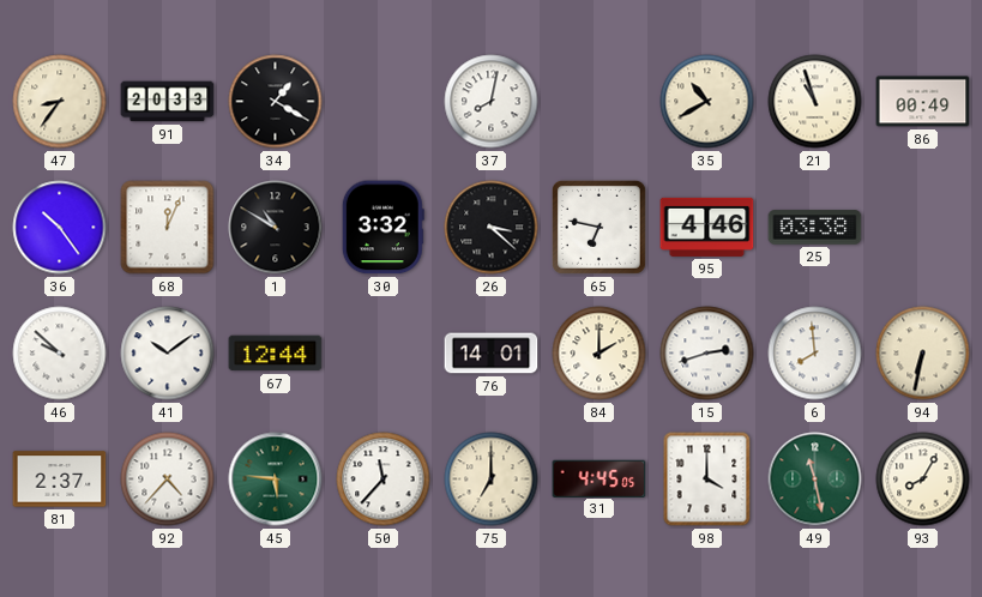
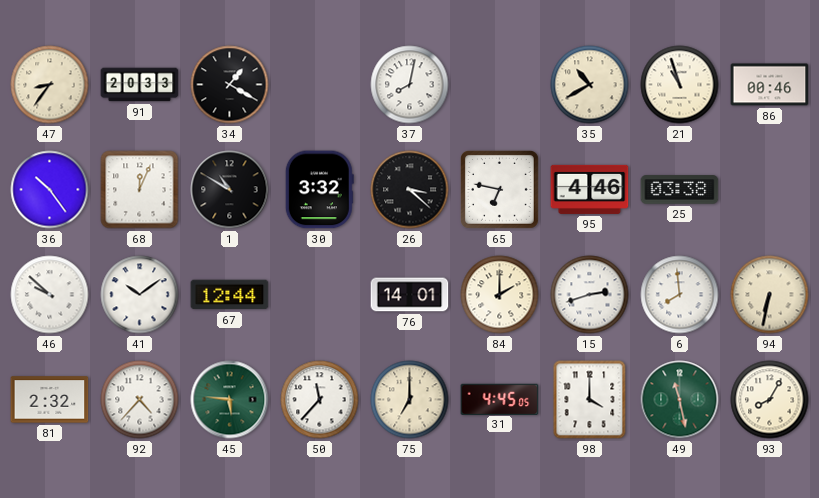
86: 00:49 -> 00:46
81: 2:37 -> 2:32
